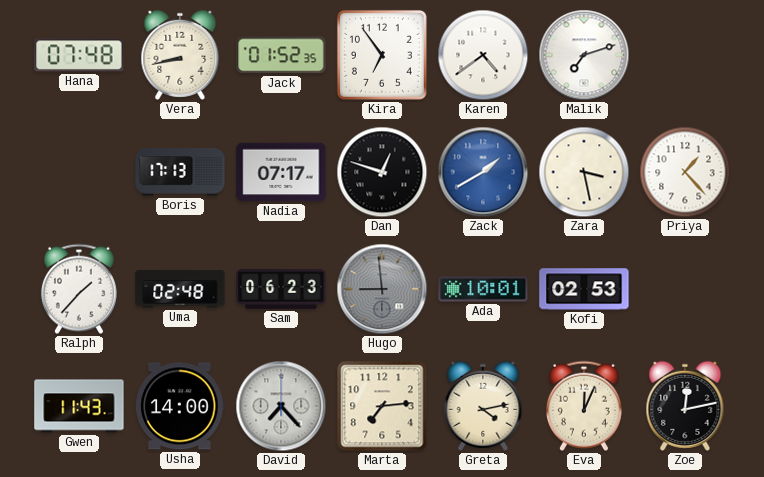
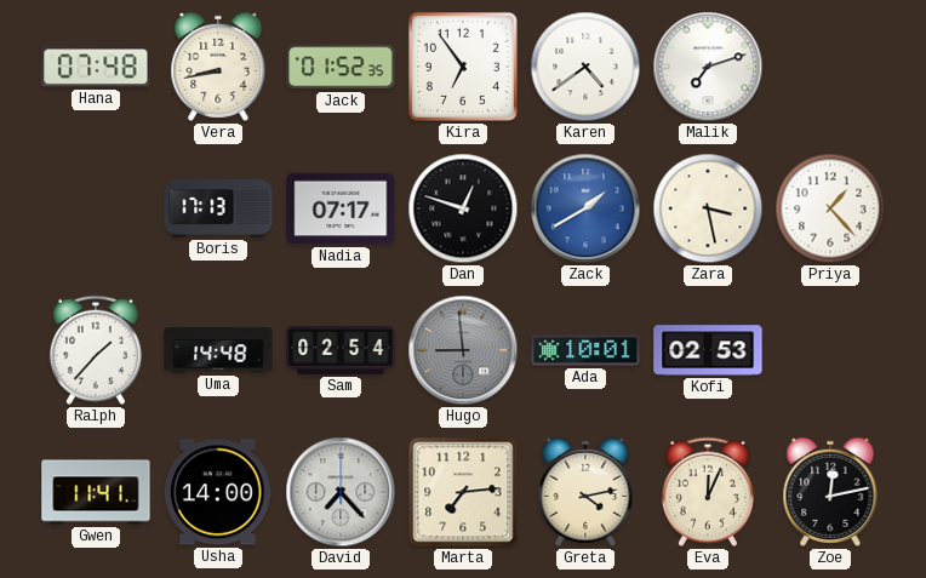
Uma: 02:48 -> 14:48
Sam: 06:23 -> 02:54
Gwen: 11:43 -> 11:41
